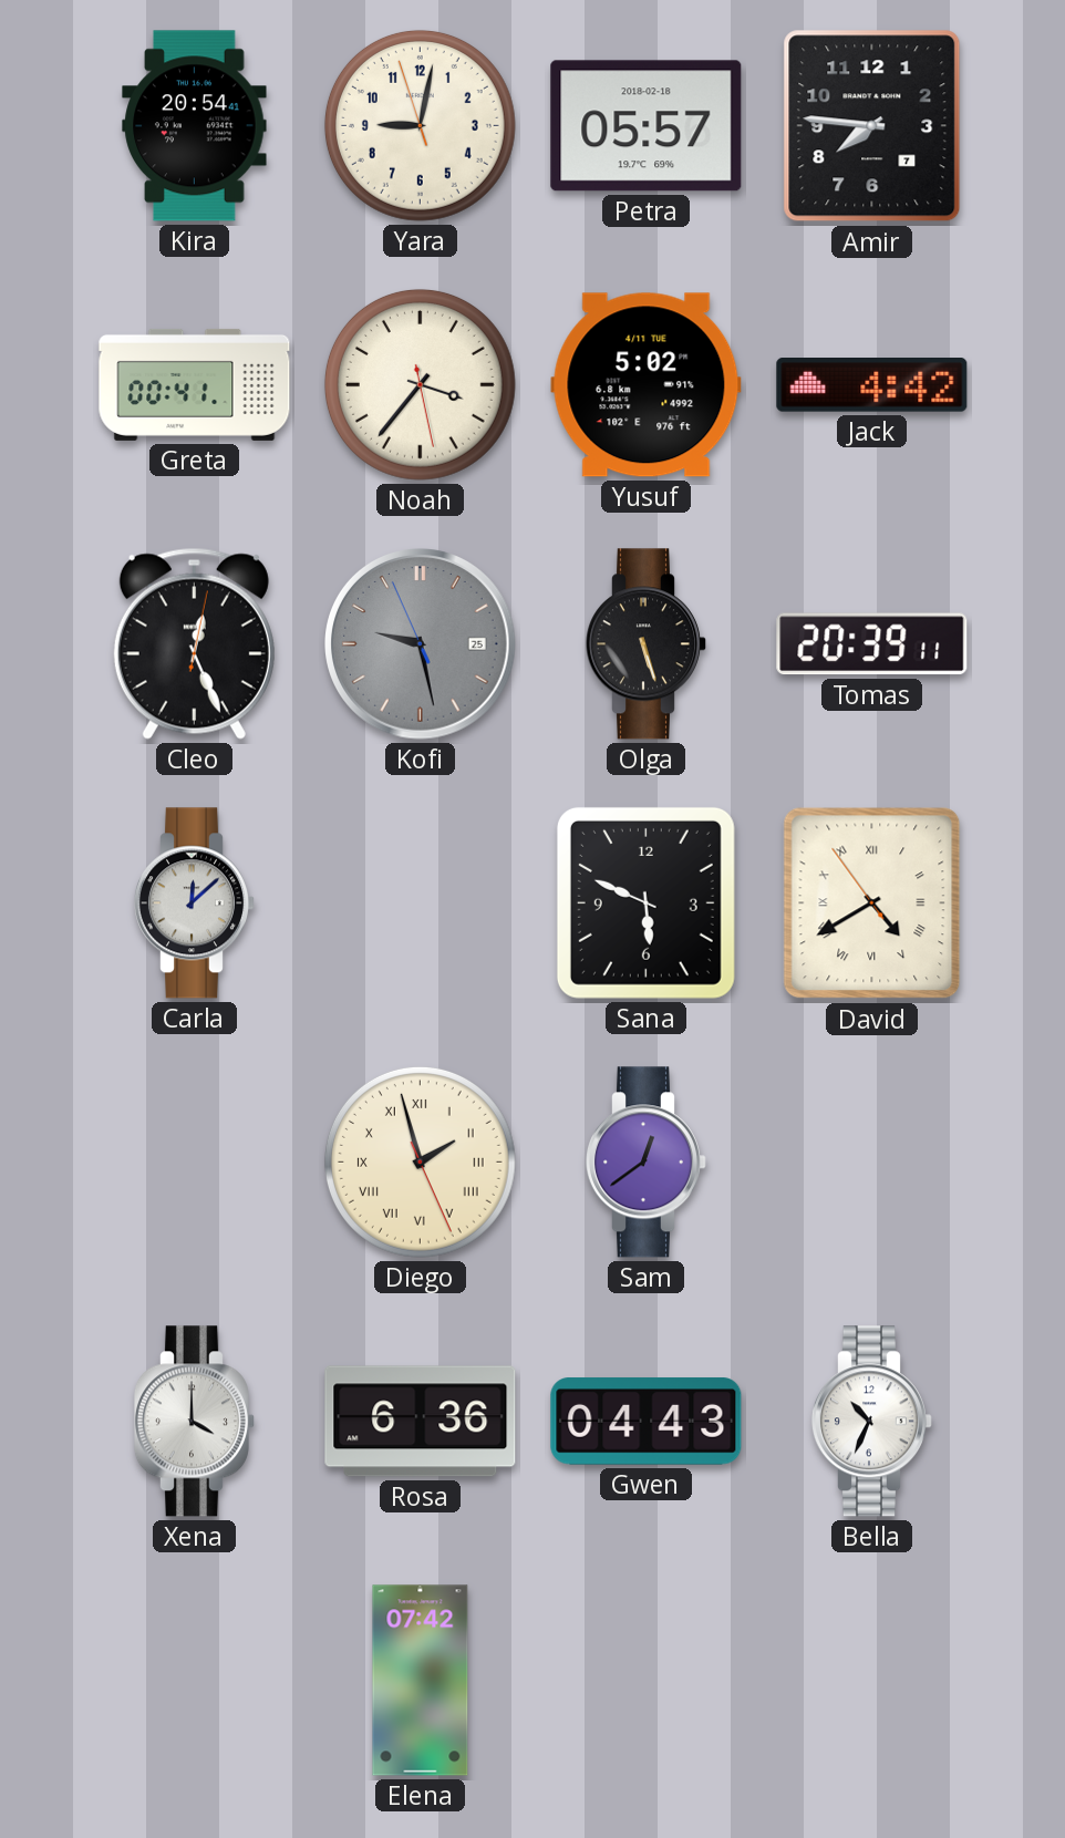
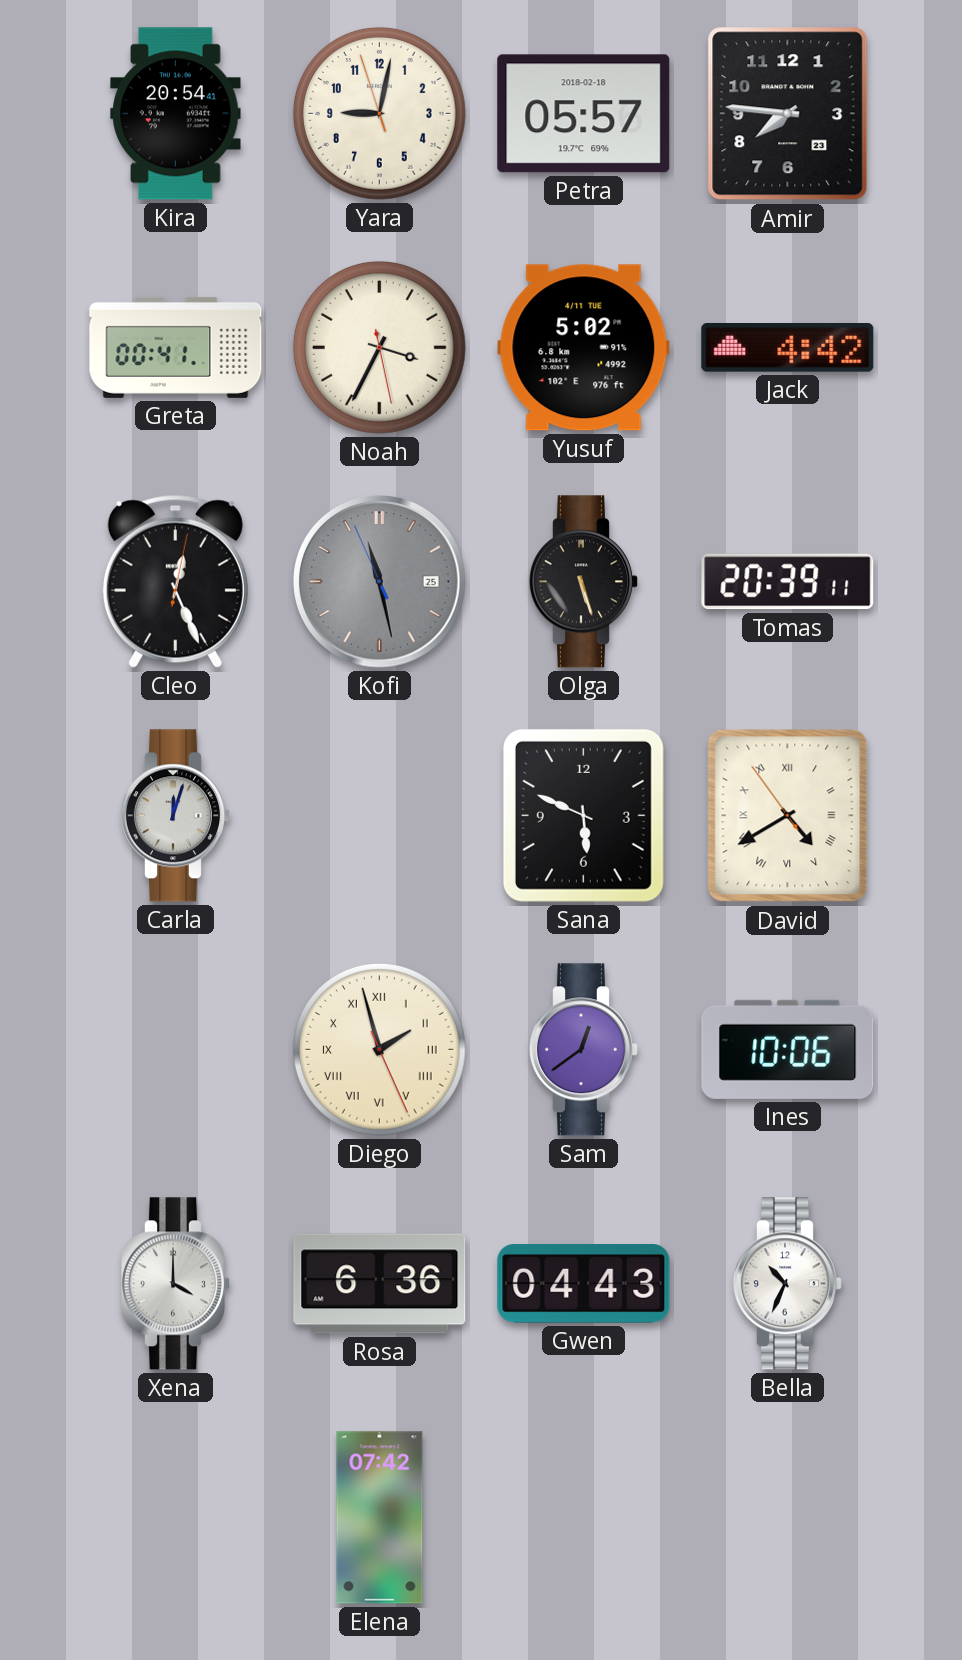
Amir date: 7 -> 23
Noah: 3:36 -> 3:34
Kofi: 9:27 -> 11:27
Carla: 12:08 -> 12:03
Ines: none -> 10:06
